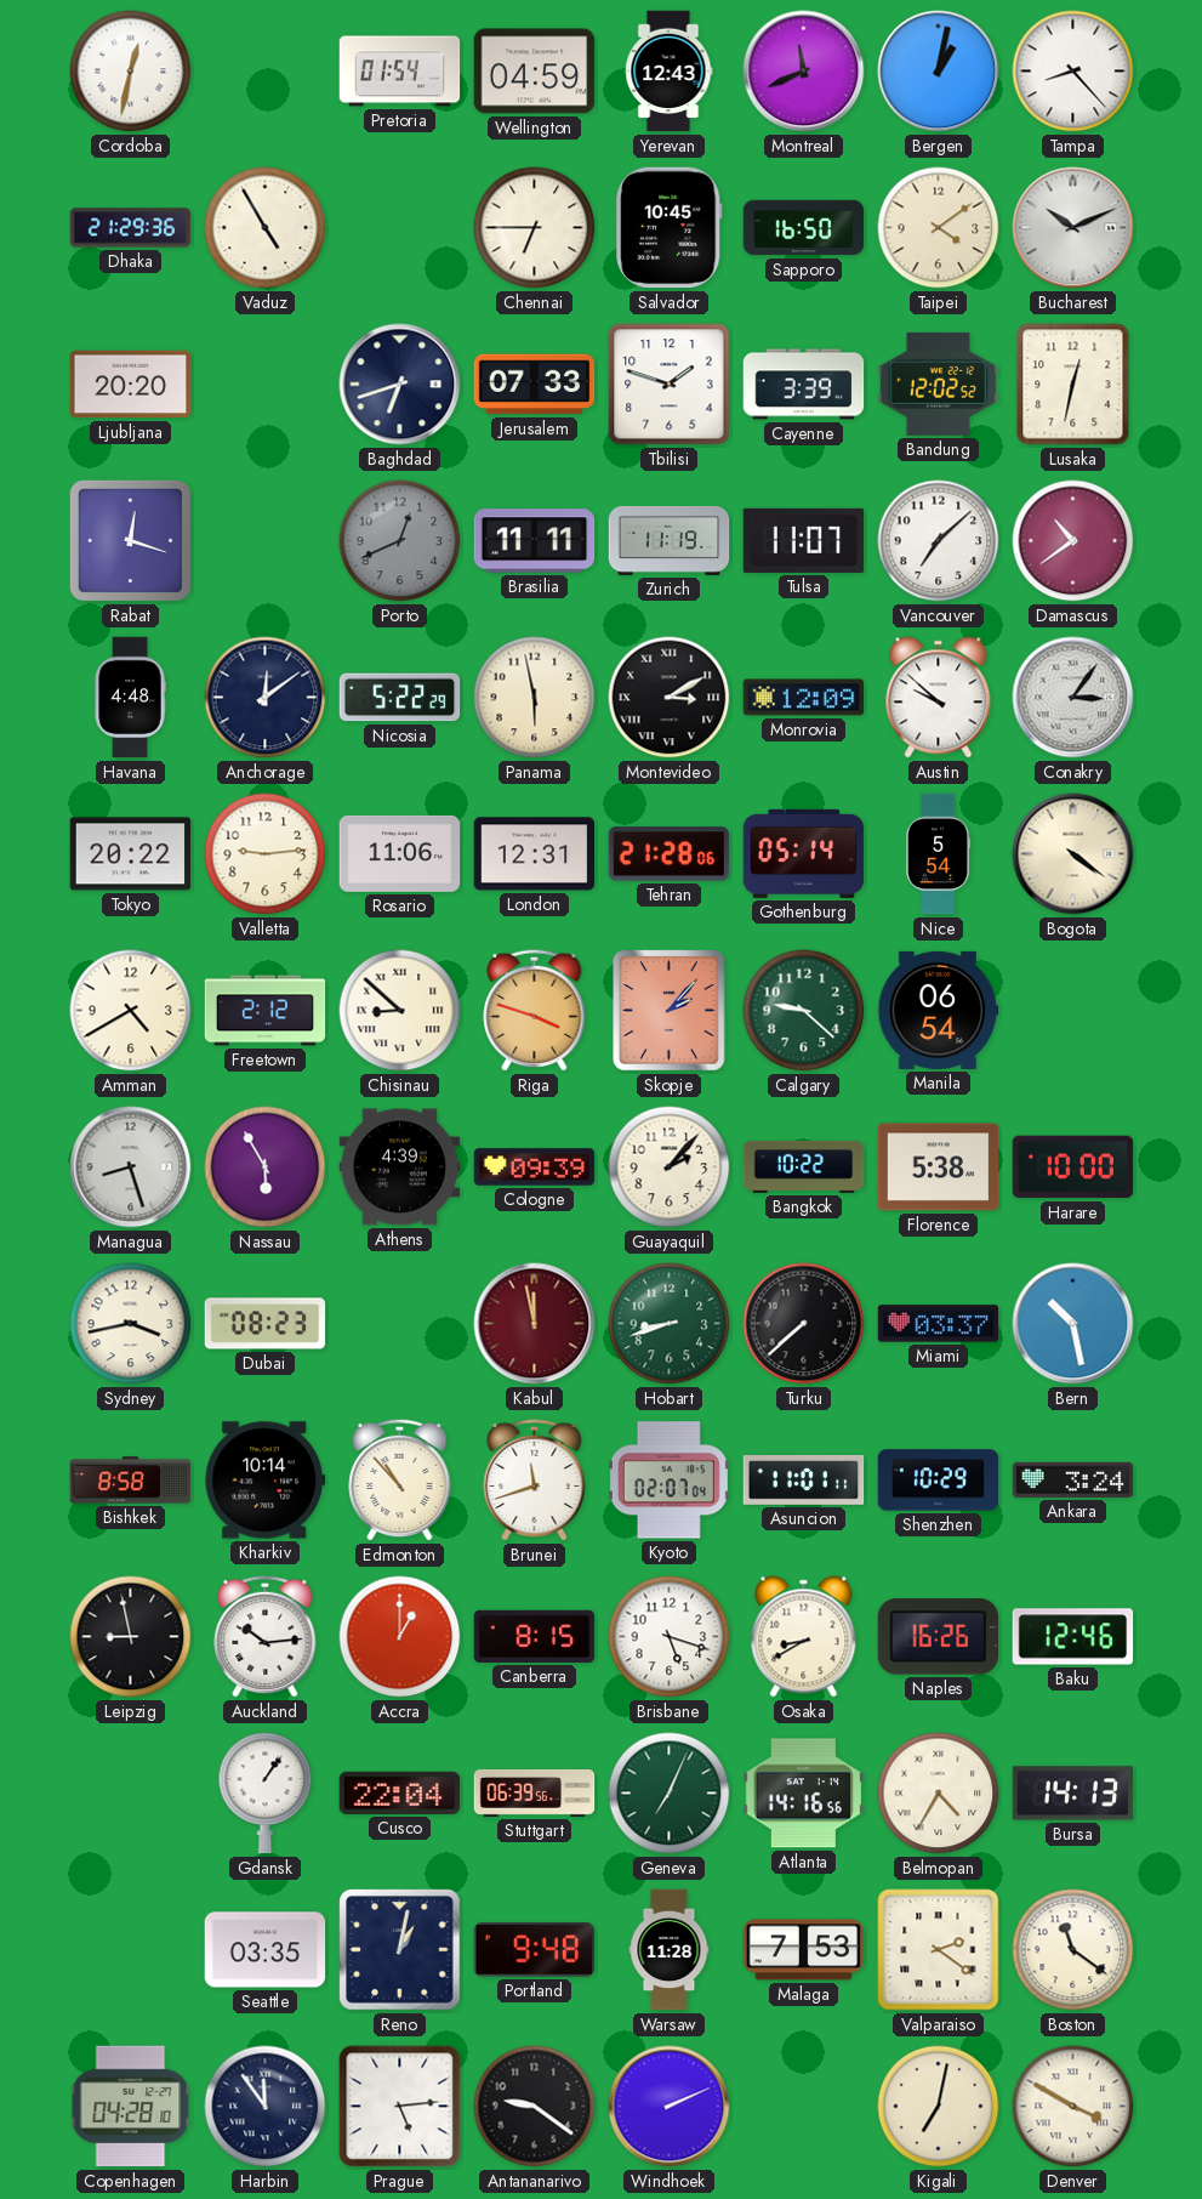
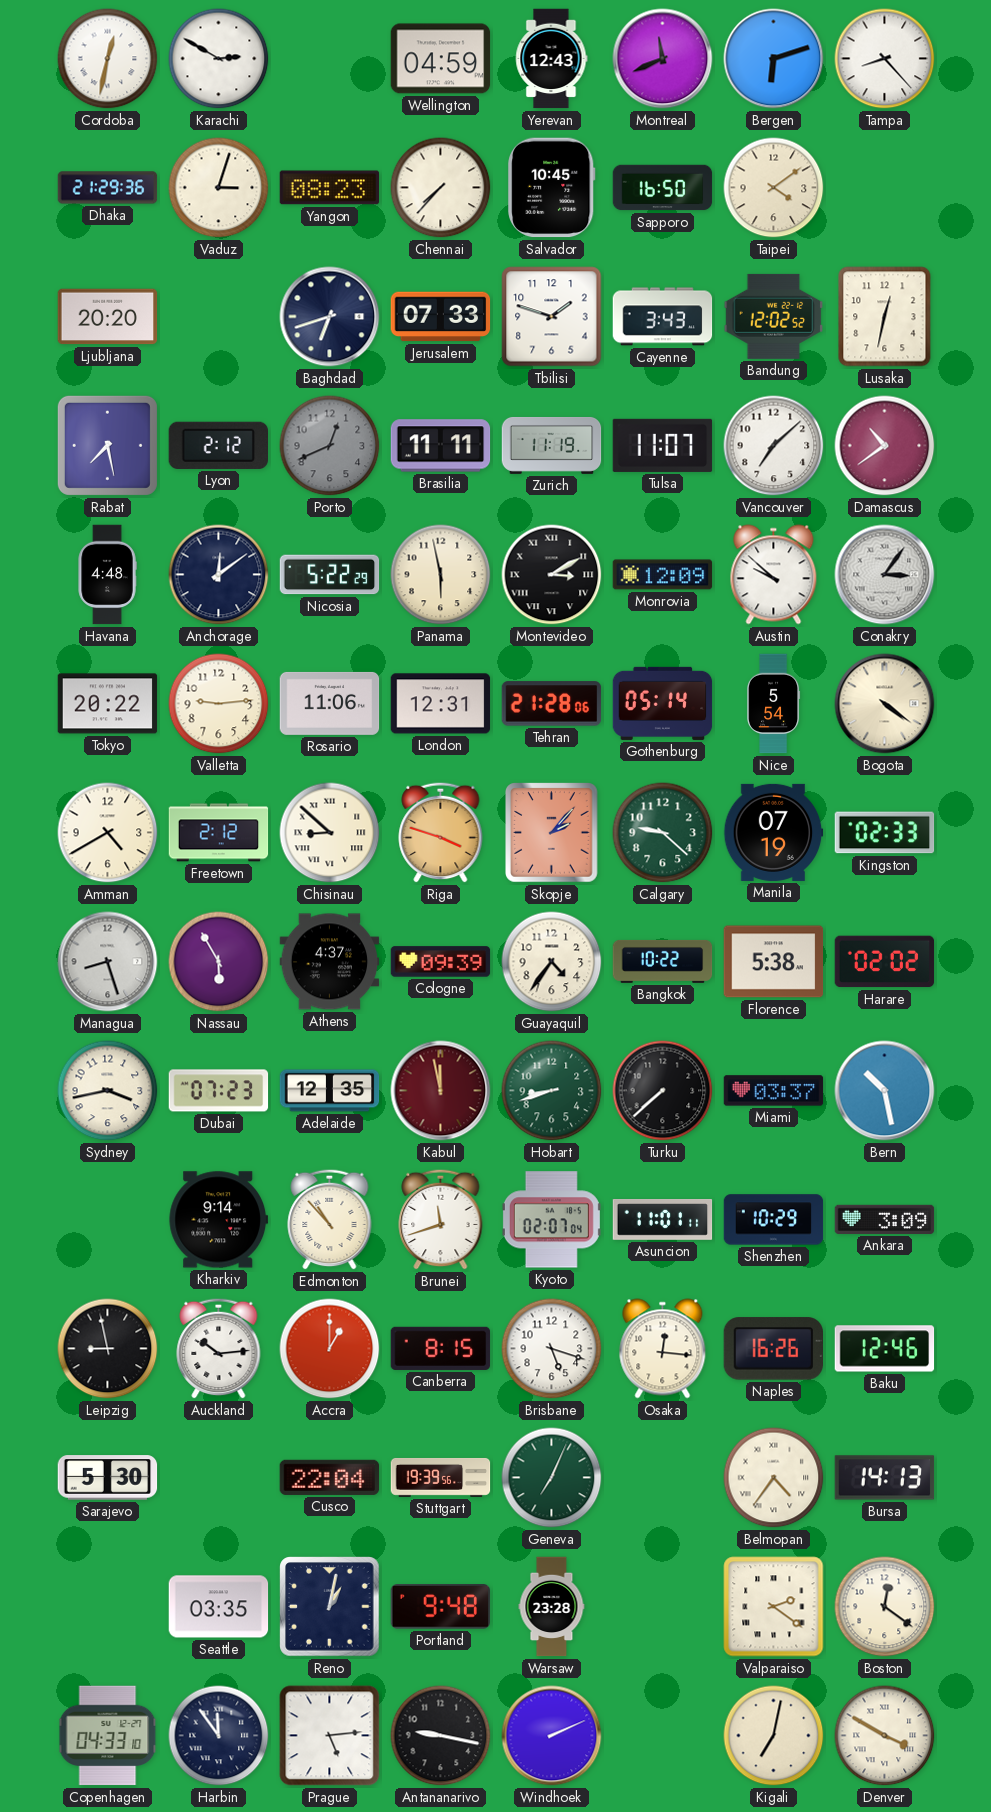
Karachi: none -> 2:50
Pretoria: 01:54 -> none
Bergen: 1:02 -> 6:12
Vaduz: 4:55 -> 3:03
Yangon: none -> 08:23
Chennai: 6:45 -> 7:37
Bucharest: 10:11 -> none
Cayenne: 3:39 -> 3:43
Rabat: 12:18 -> 7:28
Lyon: none -> 2:12
Manila: 06:54 -> 07:19
Kingston: none -> 02:33
Athens: 4:39 -> 4:37
Guayaquil: 2:07 -> 4:36
Harare: 10:00 -> 02:02
Dubai: 08:23 -> 07:23
Adelaide: none -> 12:35
Bishkek: 8:58 -> none
Kharkiv: 10:14 -> 9:14
Ankara: 3:24 -> 3:09
Osaka: 8:40 -> 12:16
Sarajevo: none -> 5:30
Gdansk: 1:06 -> none
Stuttgart: 06:39 -> 19:39
Atlanta: 14:16 -> none
Belmopan: 4:35 -> 4:36
Warsaw: 11:28 -> 23:28
Malaga: 7:53 -> none
Boston: 11:21 -> 12:21
Copenhagen: 04:28 -> 04:33
Antananarivo: 9:21 -> 9:17
